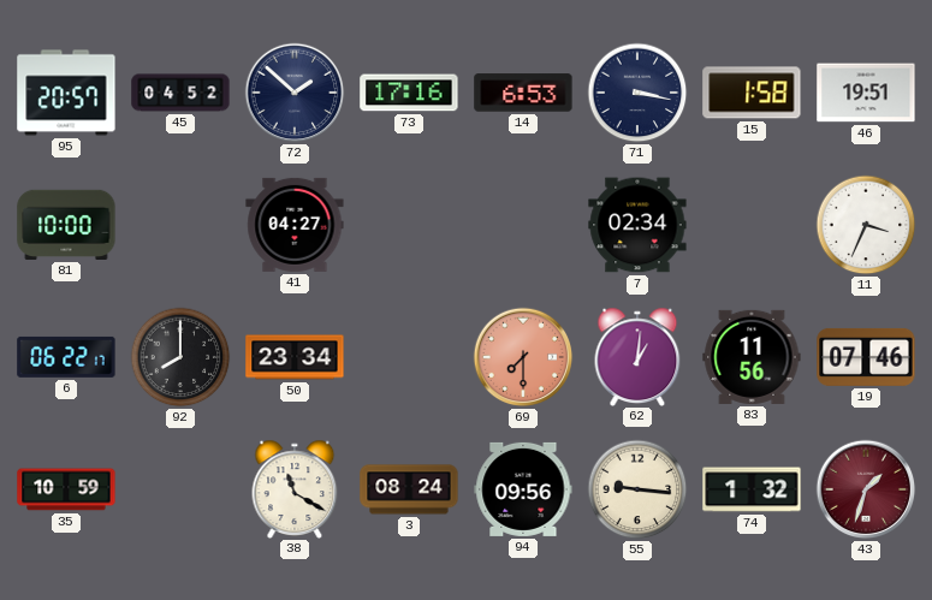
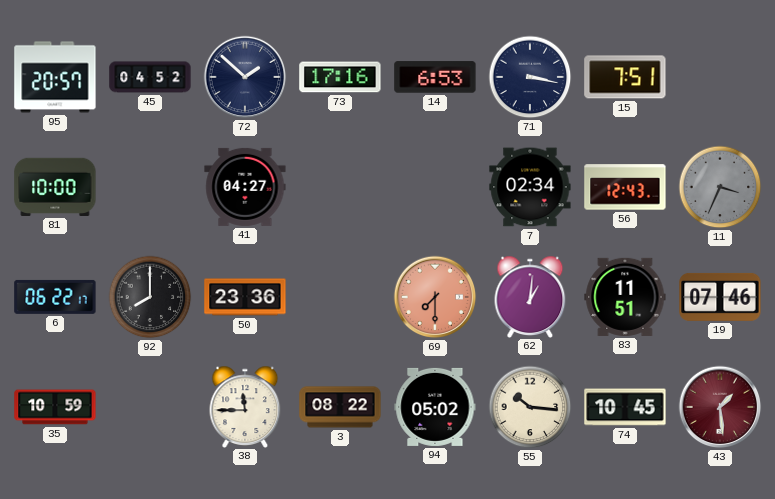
15: 1:58 -> 7:51
46: 19:51 -> none
56: none -> 12:43
11 dial: white -> grey
50: 23:34 -> 23:36
83: 11:56 -> 11:51
38: 11:20 -> 11:45
3: 08:24 -> 08:22
94: 09:56 -> 05:02
55: 9:16 -> 10:16
74: 1:32 -> 10:45
43: 1:33 -> 1:29
